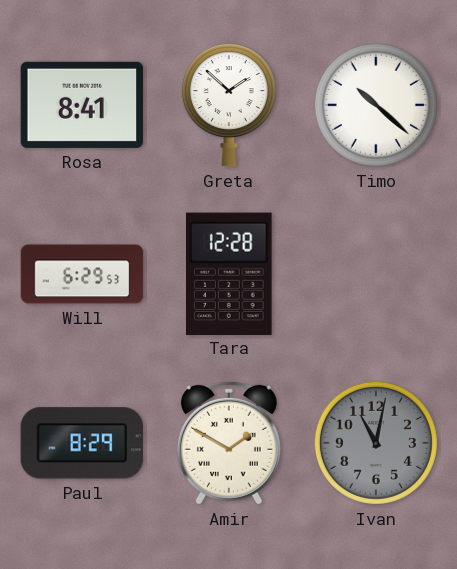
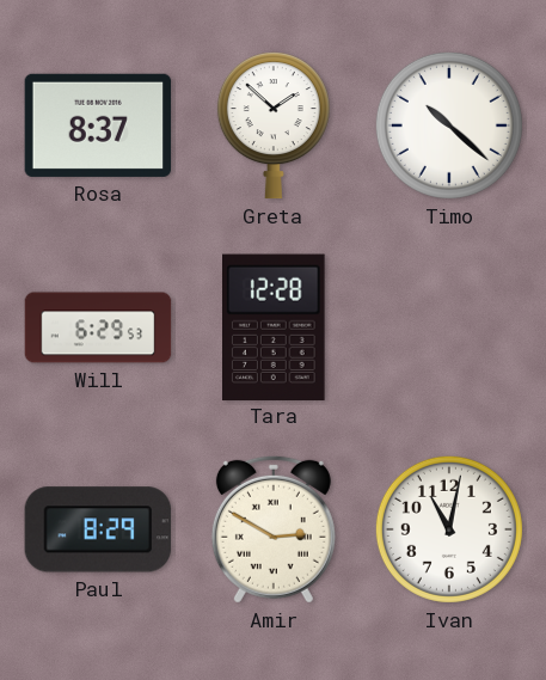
Rosa: 8:41 -> 8:37
Amir: 1:50 -> 2:50
Ivan dial: grey -> white
